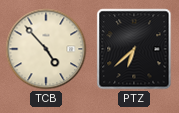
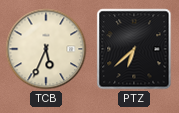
TCB: 4:53 -> 5:34
